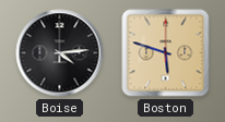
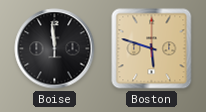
Boise: 4:14 -> 11:59
